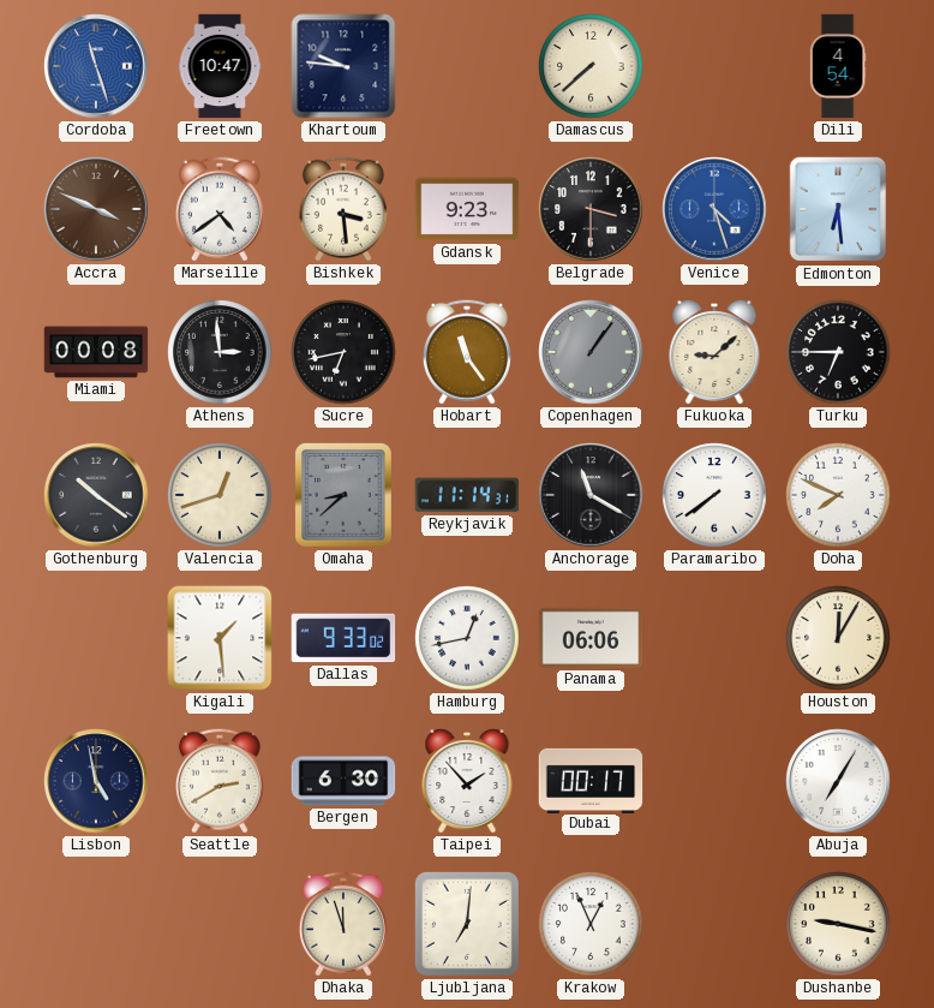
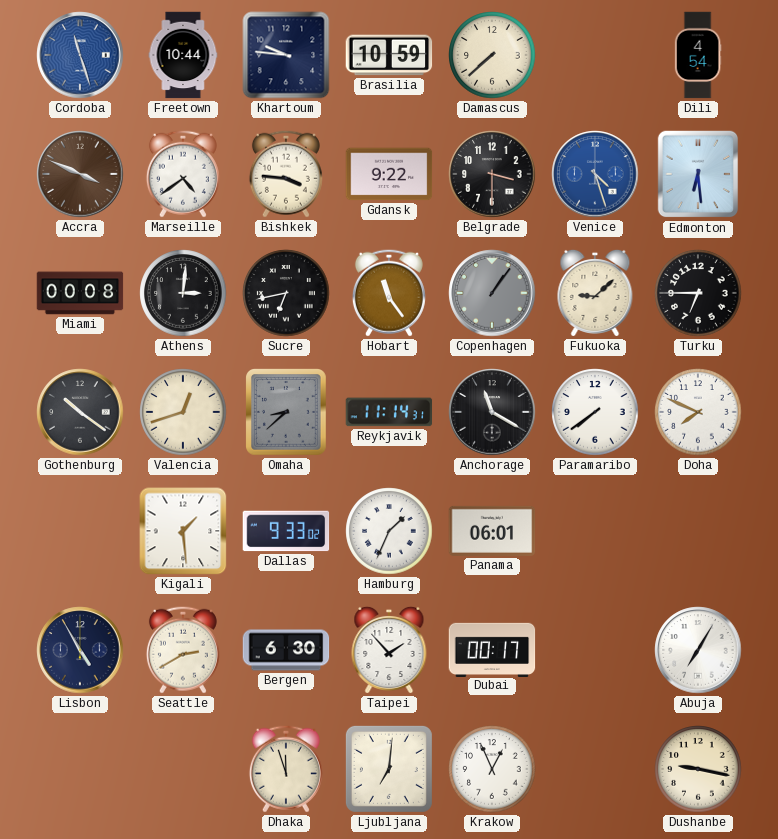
Freetown: 10:47 -> 10:44
Brasilia: none -> 10:59
Bishkek: 3:29 -> 3:46
Gdansk: 9:23 -> 9:22
Athens: 2:59 -> 3:01
Hamburg: 12:43 -> 1:34
Panama: 06:06 -> 06:01
Houston: 12:05 -> none
Lisbon: 4:58 -> 4:55
